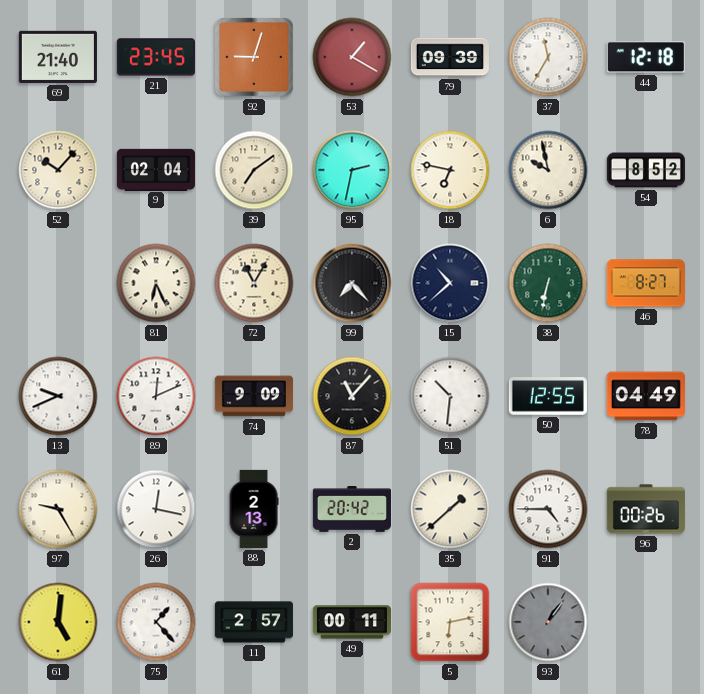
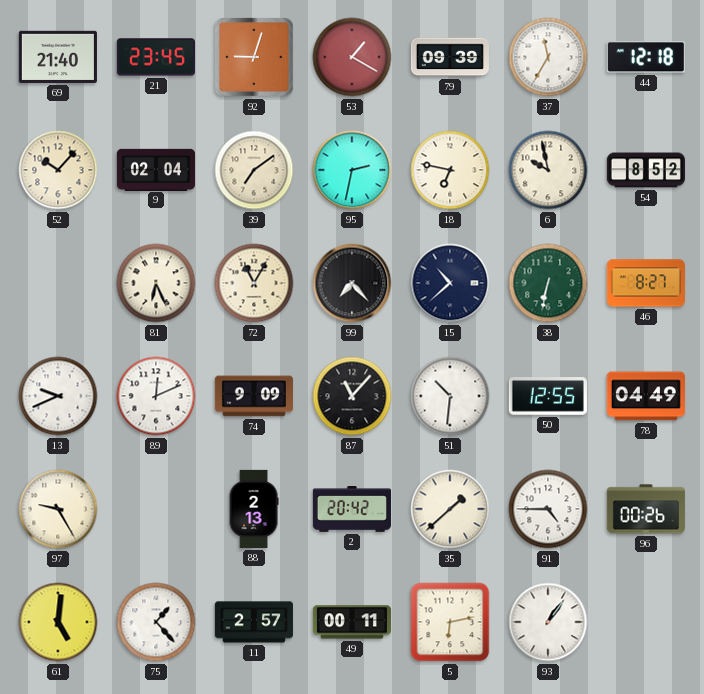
26: 12:17 -> none
93 dial: grey -> white
